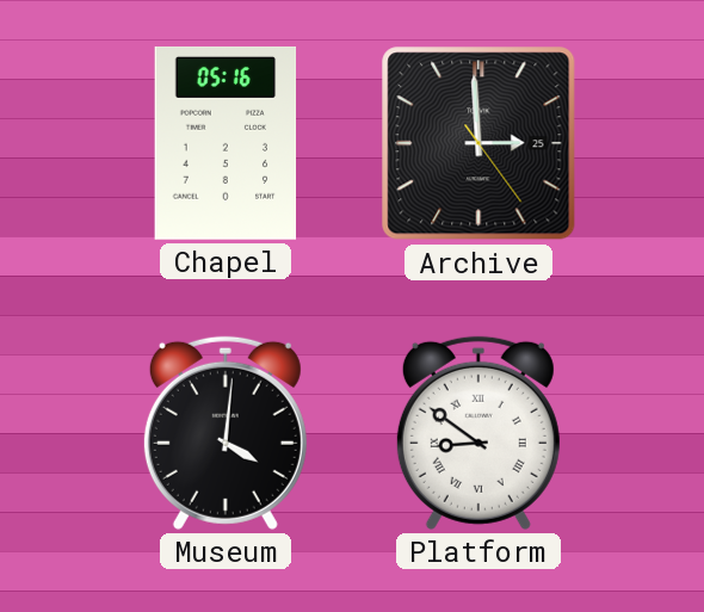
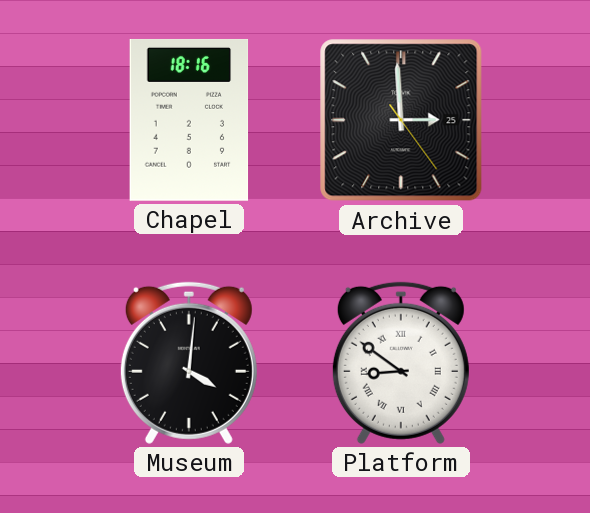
Chapel: 05:16 -> 18:16
